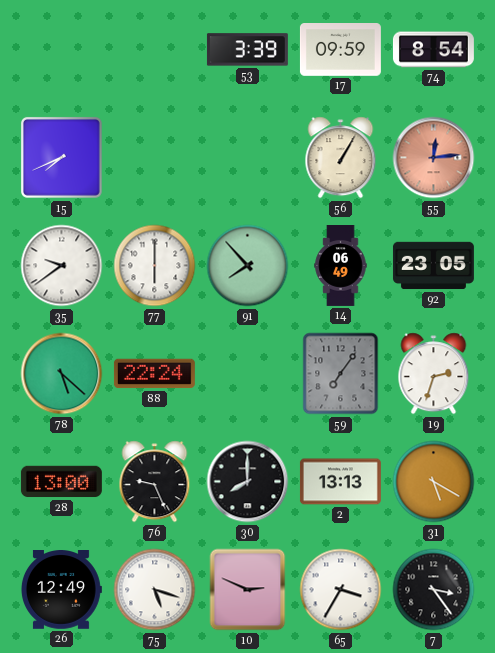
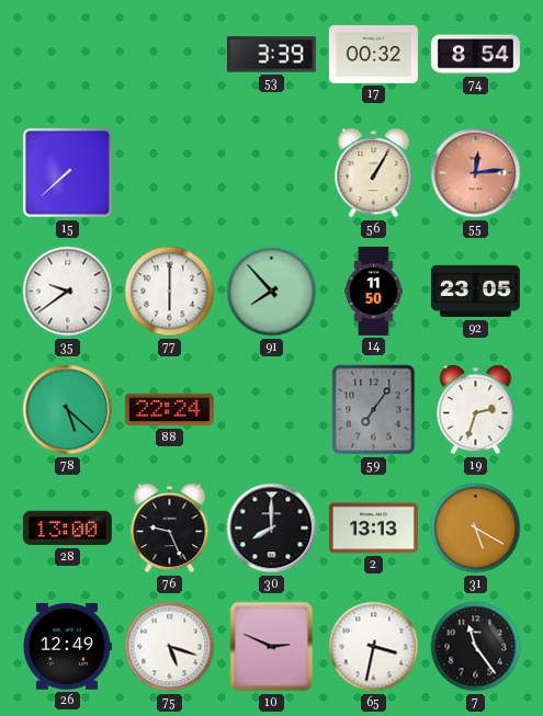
17: 09:59 -> 00:32
15: 7:41 -> 7:38
14: 06:49 -> 11:50
65: 3:35 -> 3:32
7: 3:24 -> 11:24
